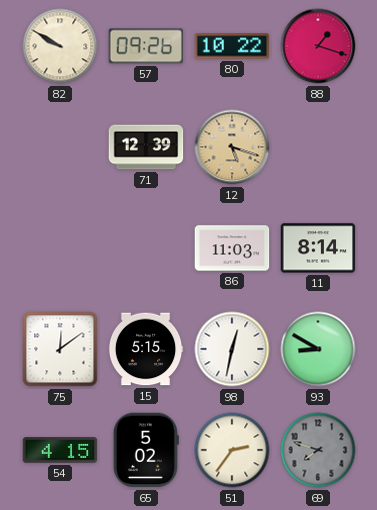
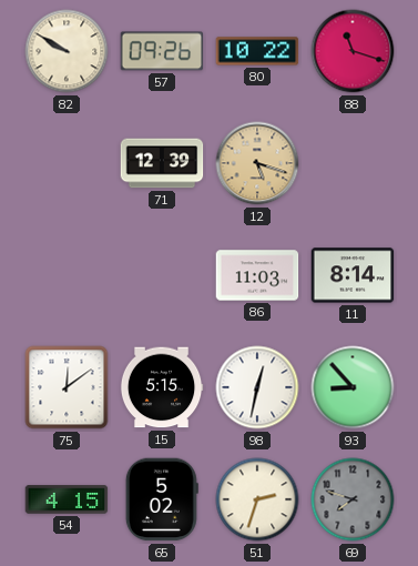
88: 1:18 -> 11:18
93: 8:50 -> 8:53
51: 2:36 -> 2:33
